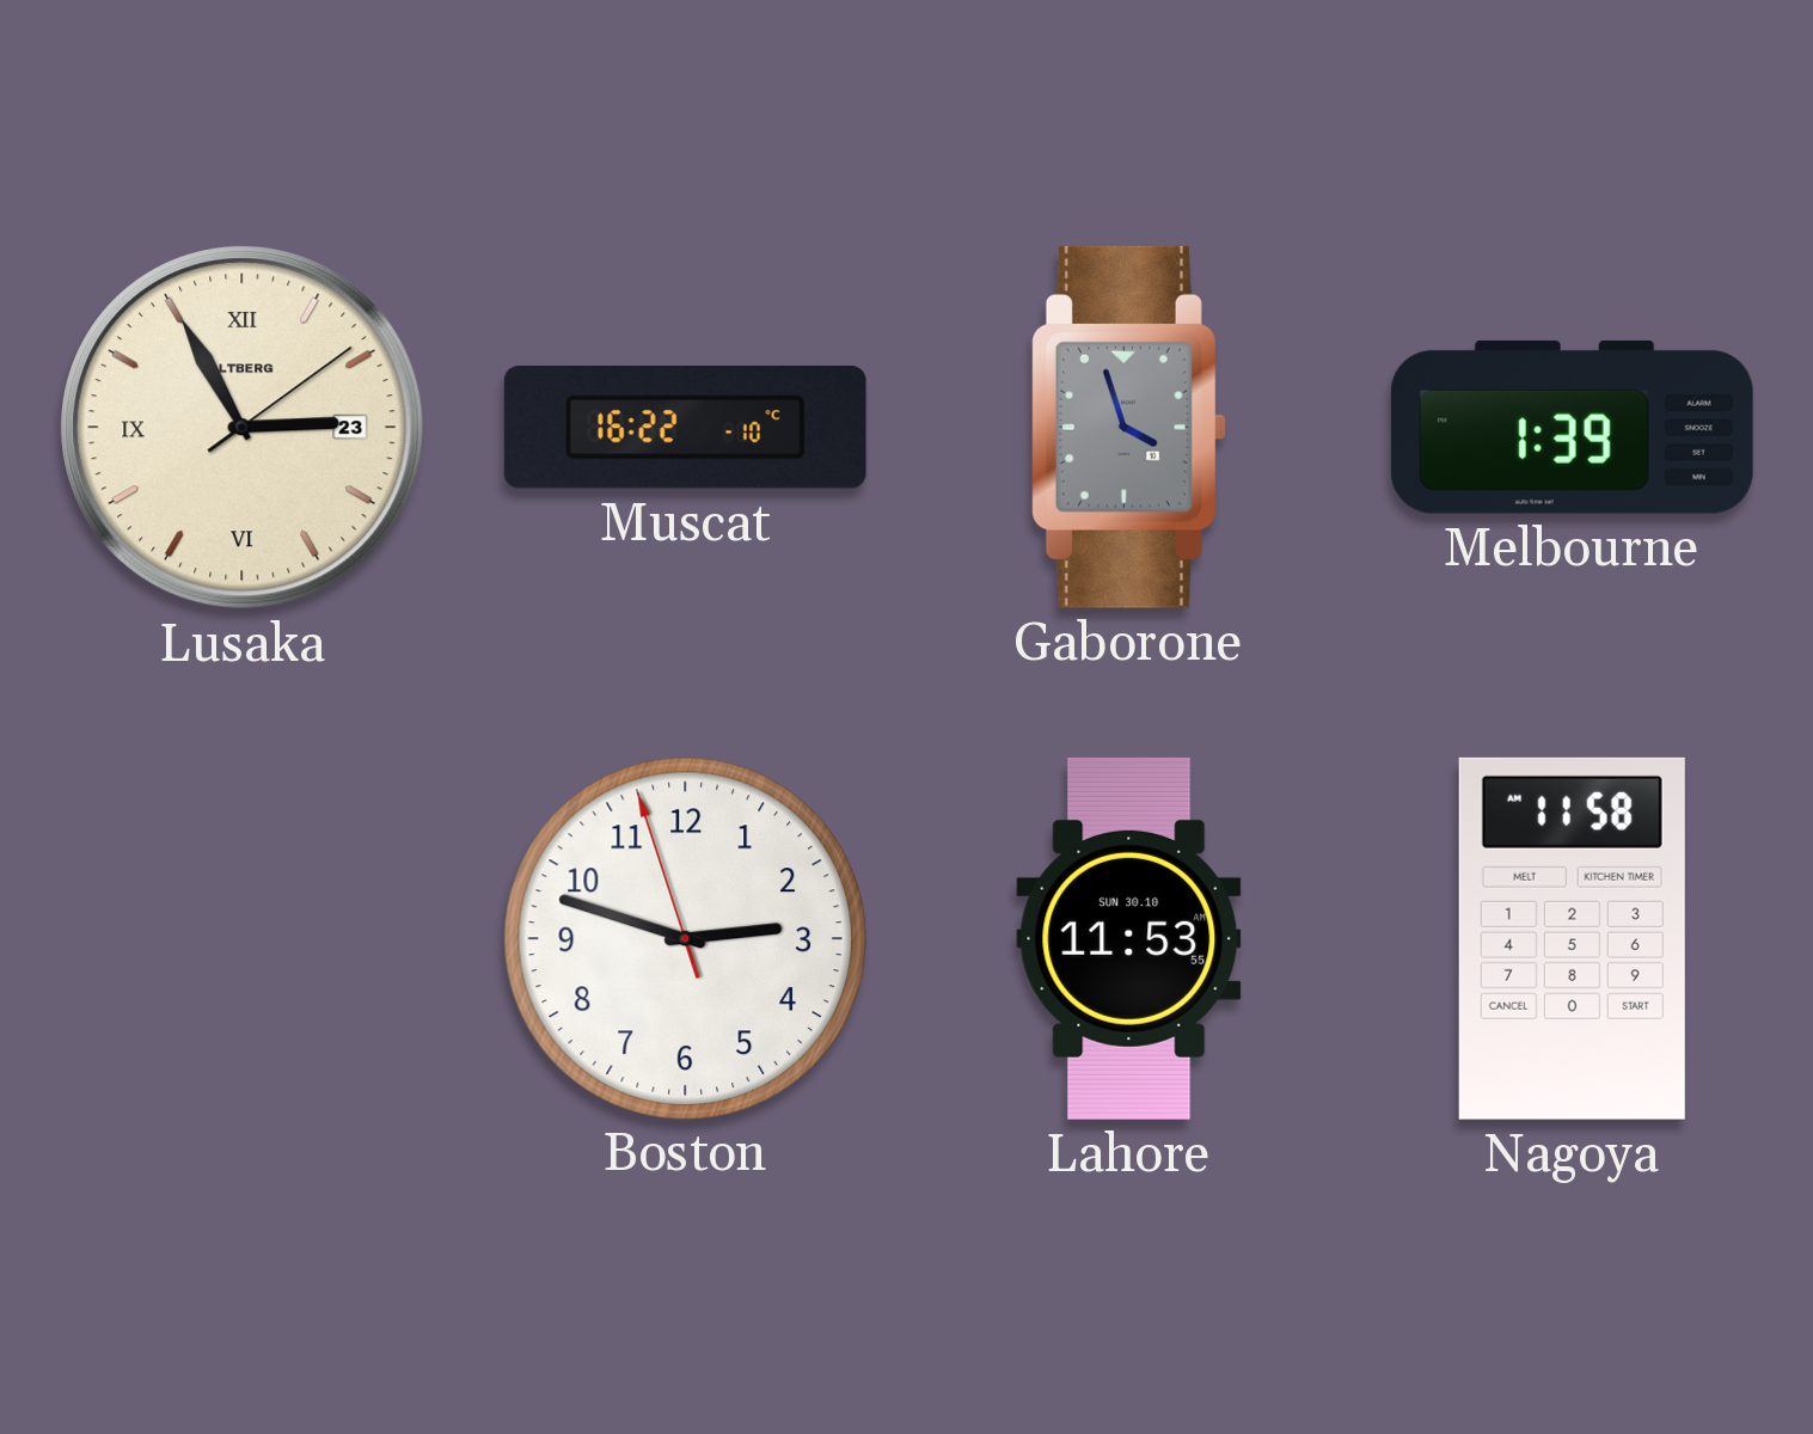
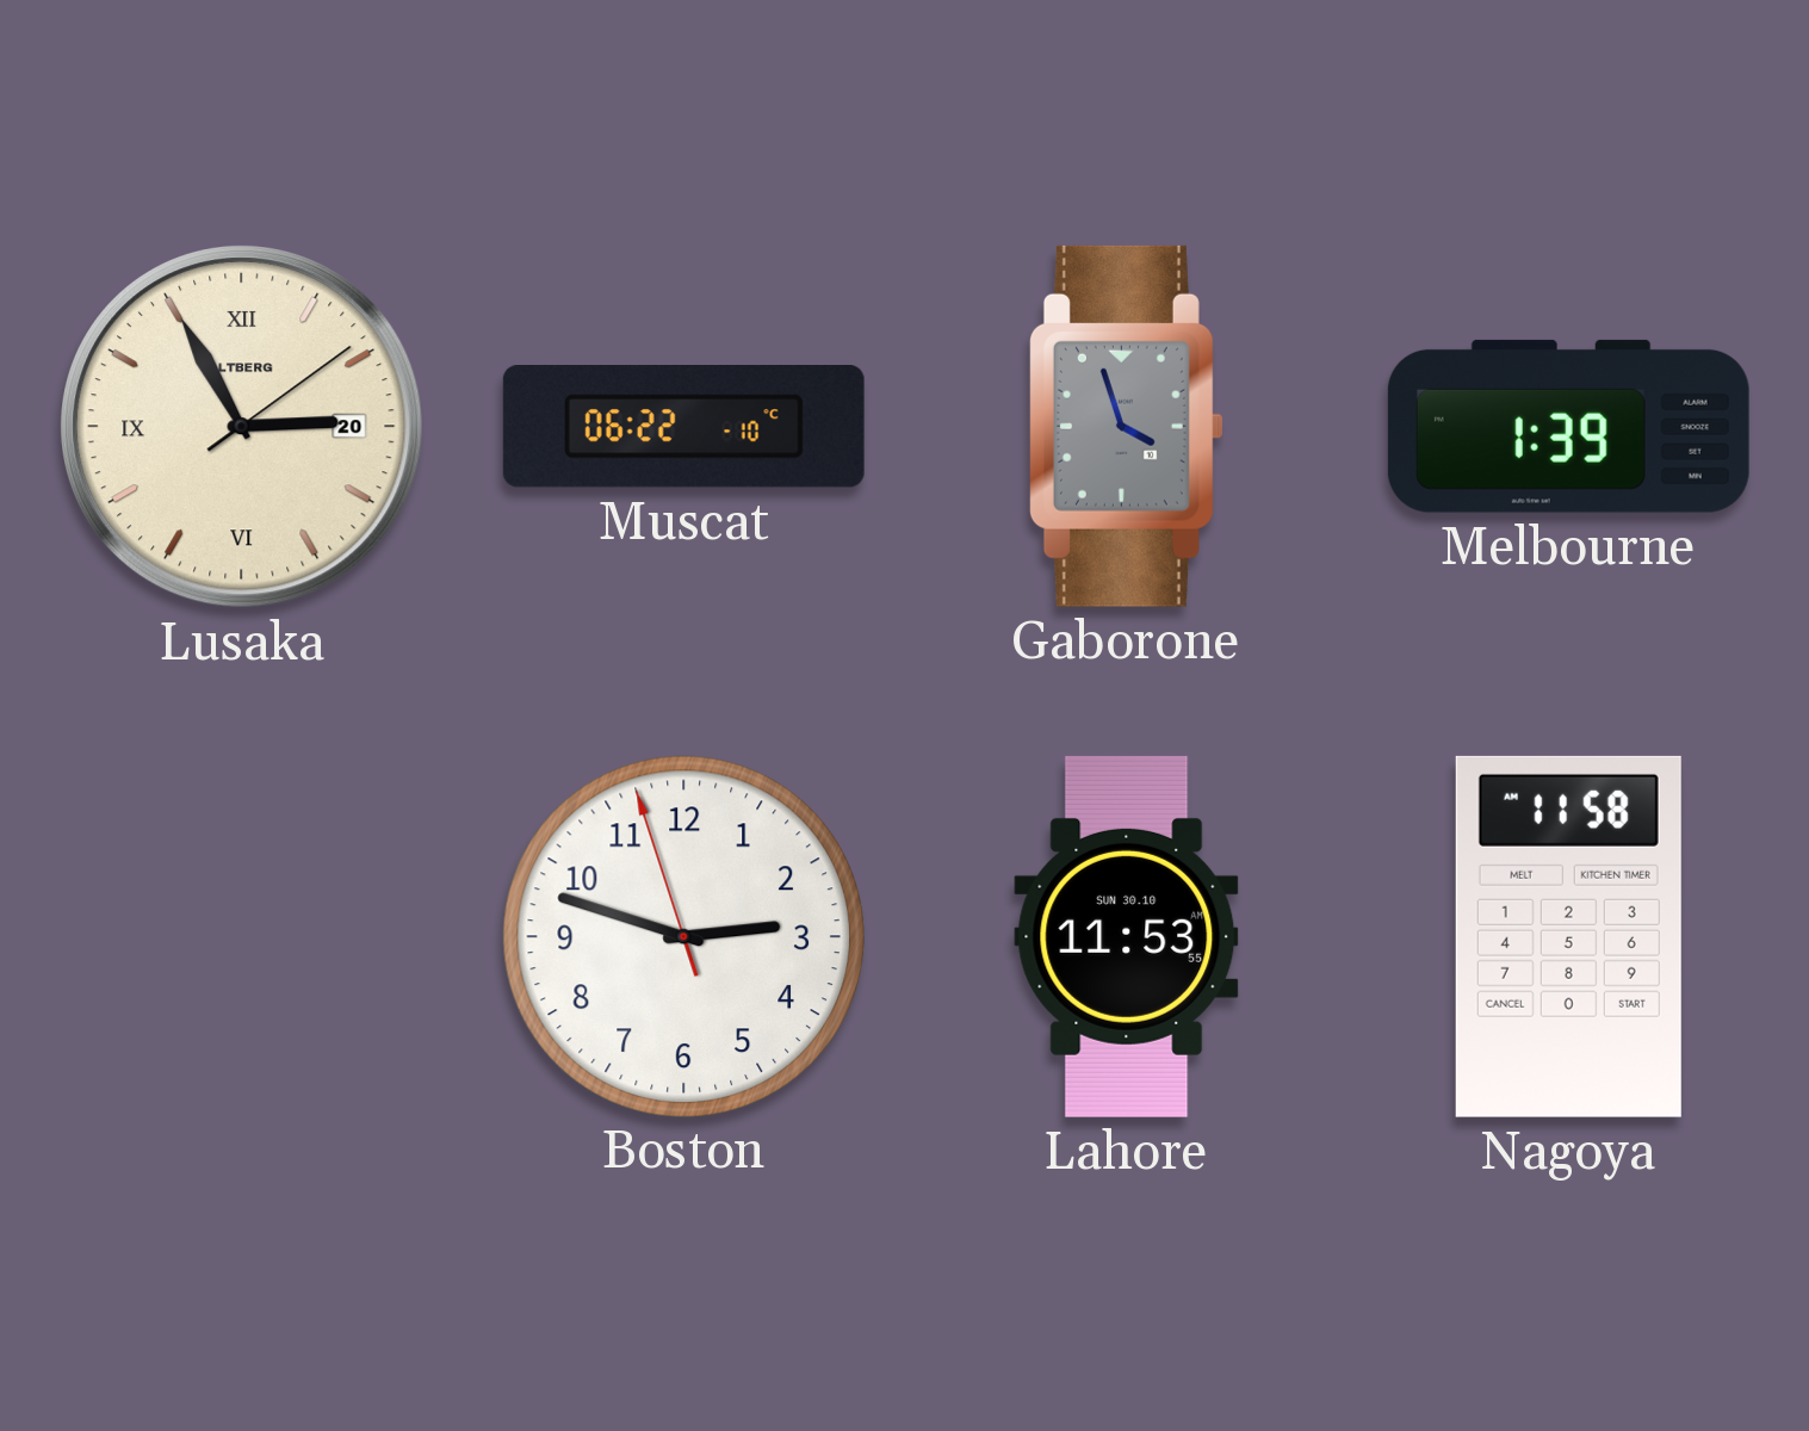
Lusaka date: 23 -> 20
Muscat: 16:22 -> 06:22
